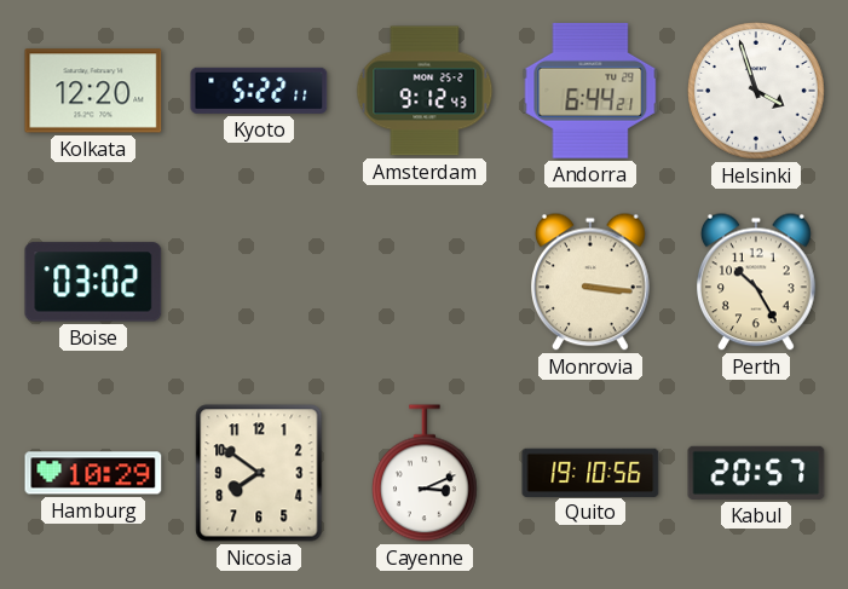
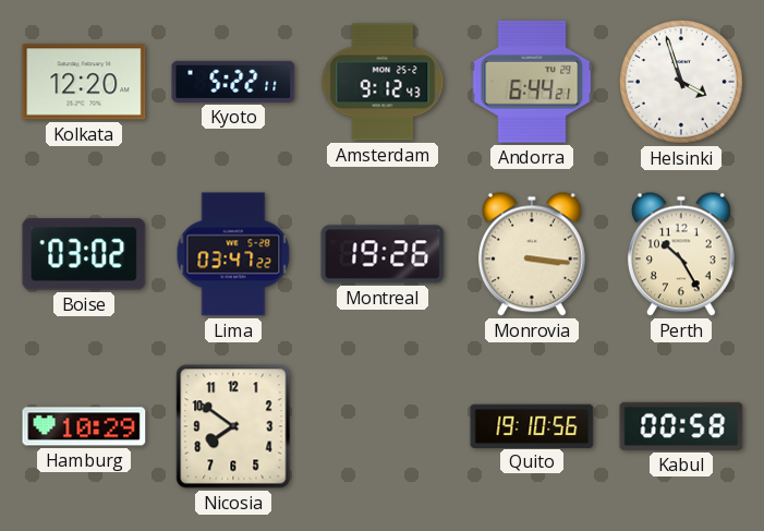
Lima: none -> 03:47
Montreal: none -> 19:26
Cayenne: 3:11 -> none
Kabul: 20:57 -> 00:58
